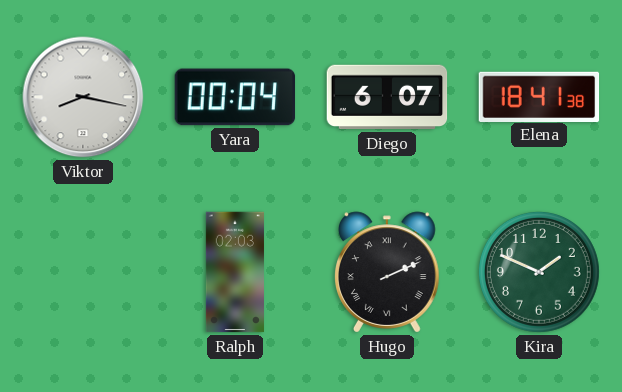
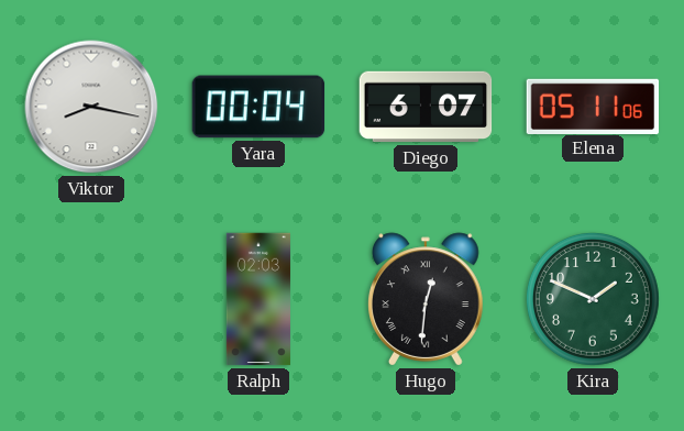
Elena: 18:41 -> 05:11
Hugo: 2:11 -> 12:31
